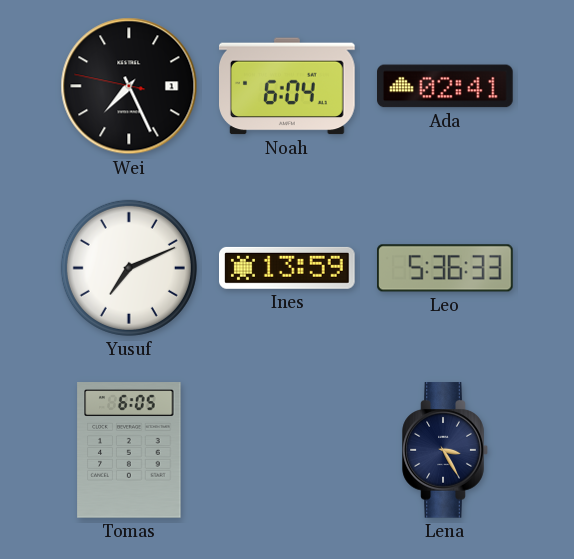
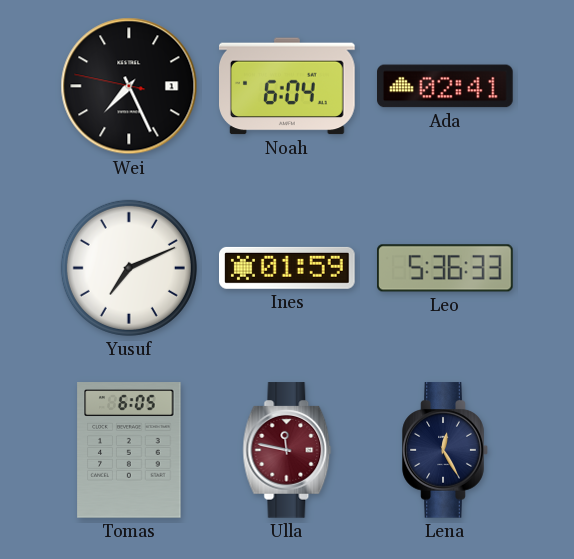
Ines: 13:59 -> 01:59
Ulla: none -> 11:47
Lena: 3:25 -> 12:25
